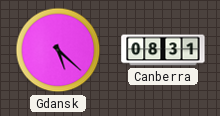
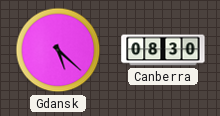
Canberra: 08:31 -> 08:30
